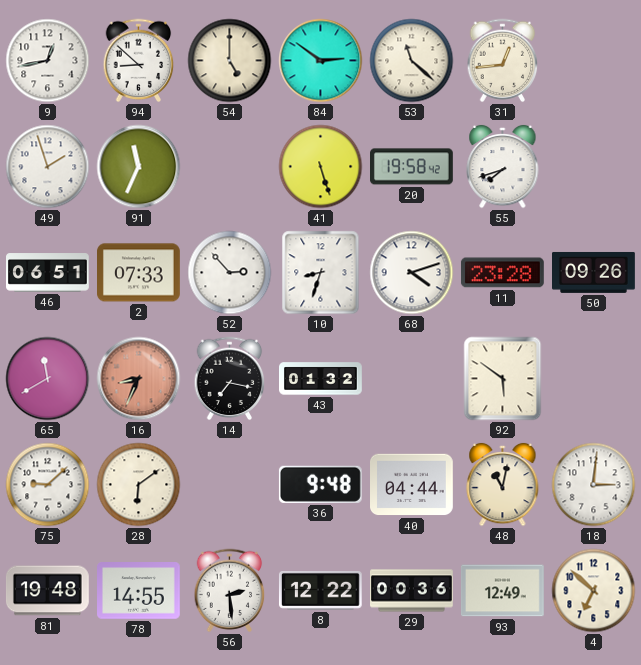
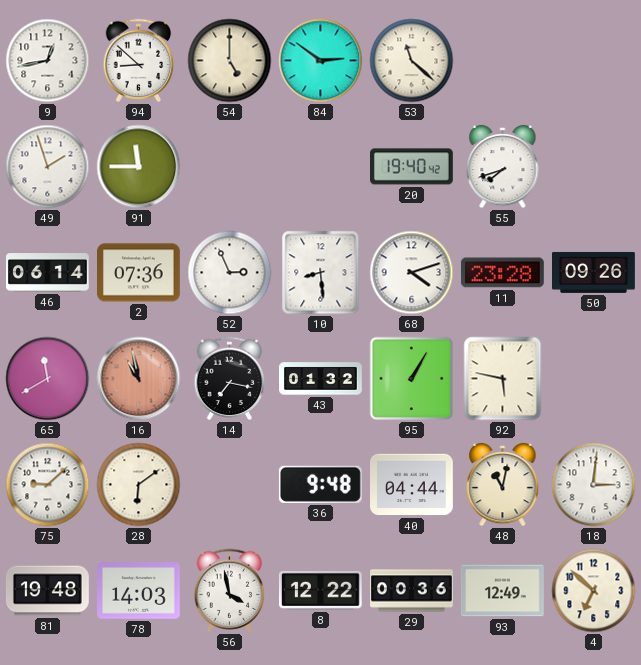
31: 12:44 -> none
91: 11:34 -> 11:45
41: 5:27 -> none
20: 19:58 -> 19:40
46: 06:51 -> 06:14
2: 07:33 -> 07:36
52: 2:53 -> 2:56
10: 8:33 -> 8:29
16: 8:34 -> 10:58
95: none -> 1:05
92: 5:51 -> 5:47
78: 14:55 -> 14:03
56: 2:29 -> 3:58
